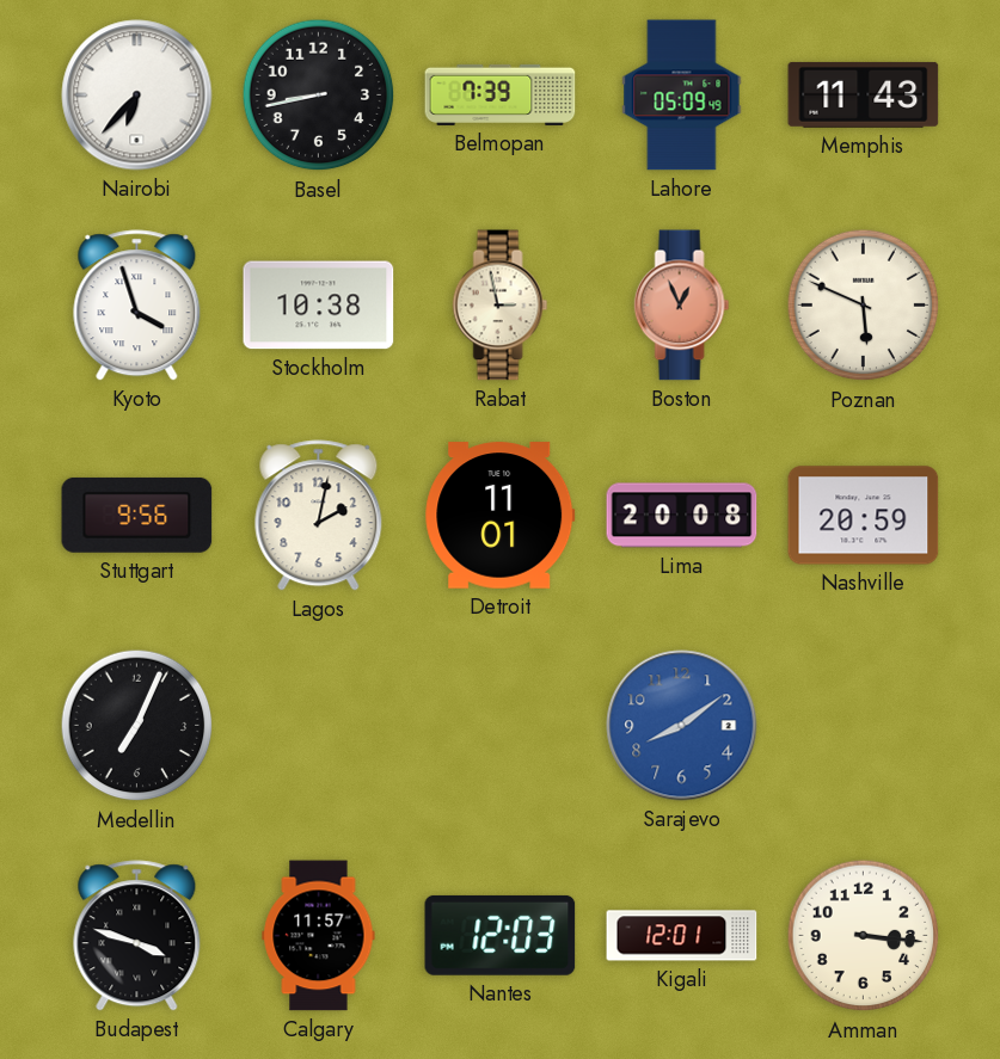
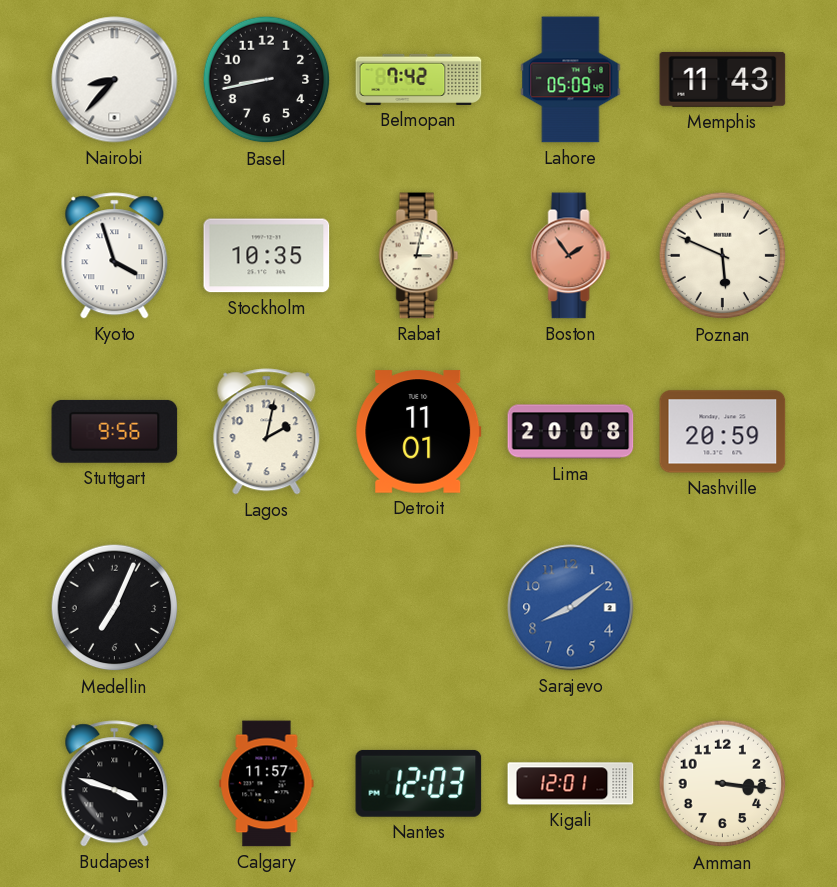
Nairobi: 6:37 -> 8:37
Belmopan: 7:39 -> 7:42
Stockholm: 10:38 -> 10:35
Rabat: 2:58 -> 3:02
Boston: 12:56 -> 1:54
